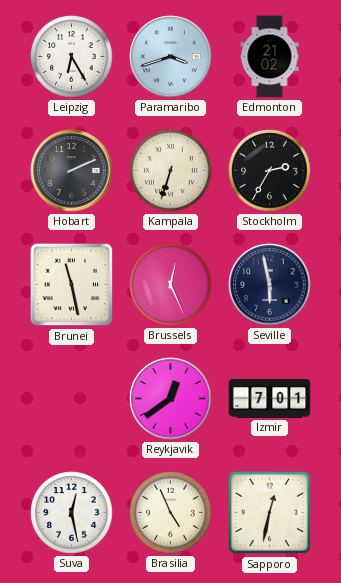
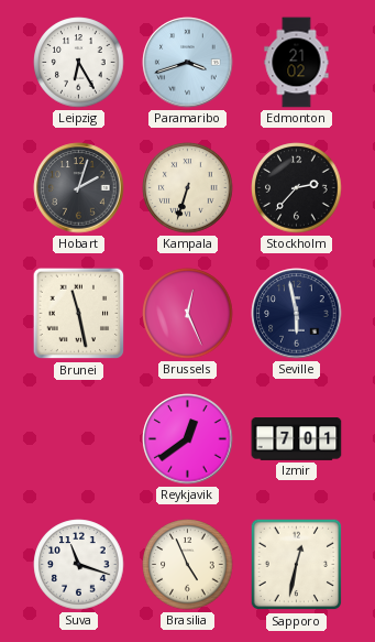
Hobart: 2:11 -> 2:03
Stockholm: 2:35 -> 2:37
Suva: 12:28 -> 11:18
